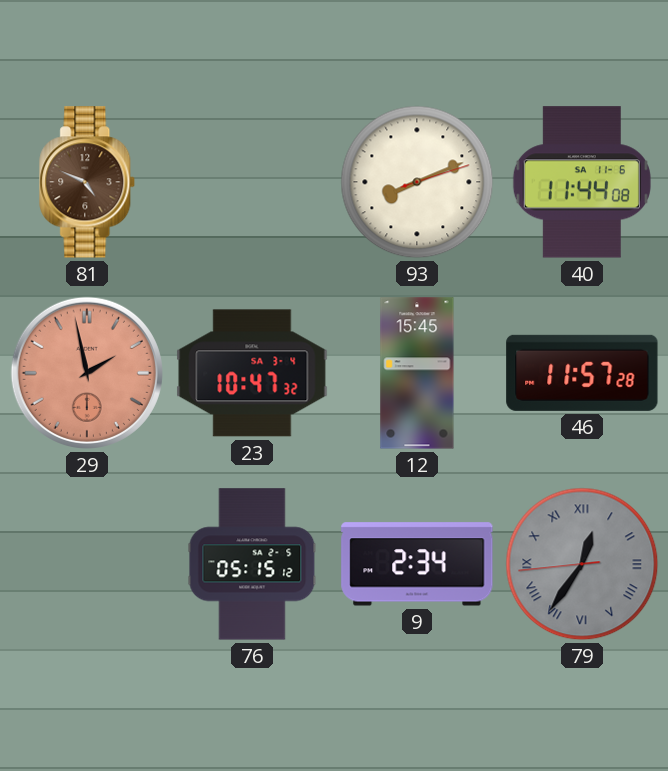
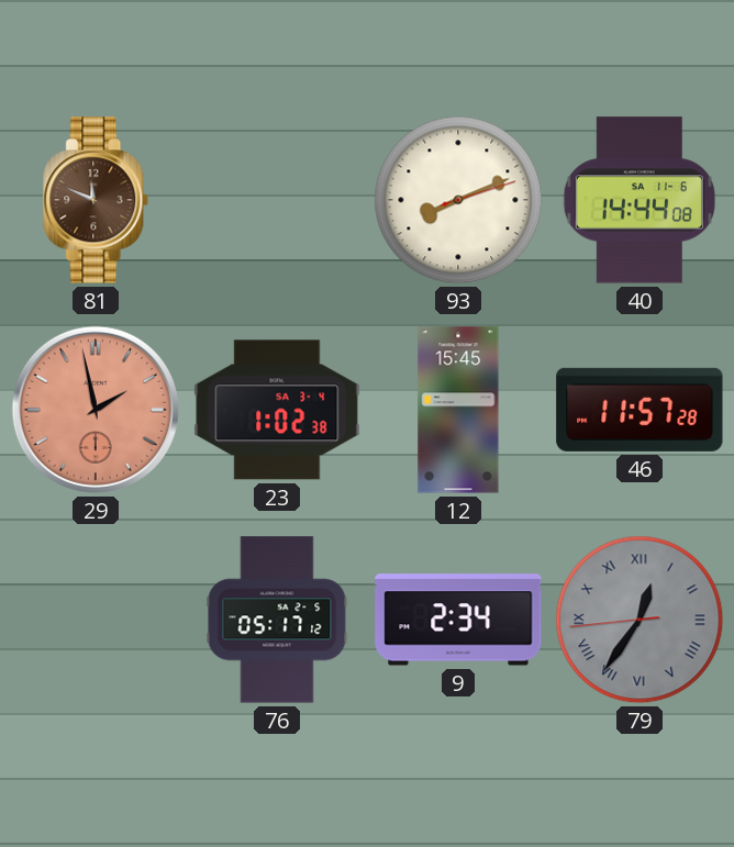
81: 4:49 -> 11:49
40: 11:44 -> 14:44
23: 10:47 -> 1:02
76: 05:15 -> 05:17
